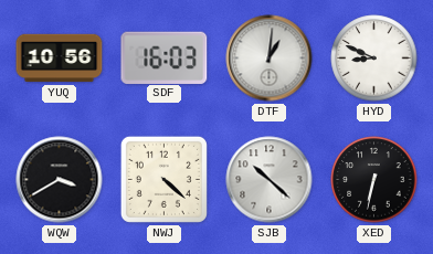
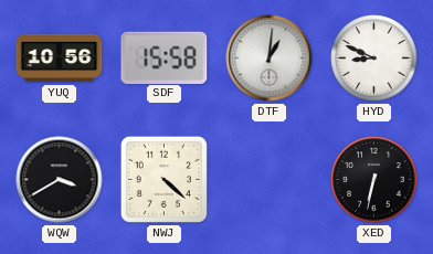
SDF: 16:03 -> 15:58
SJB: 10:22 -> none
